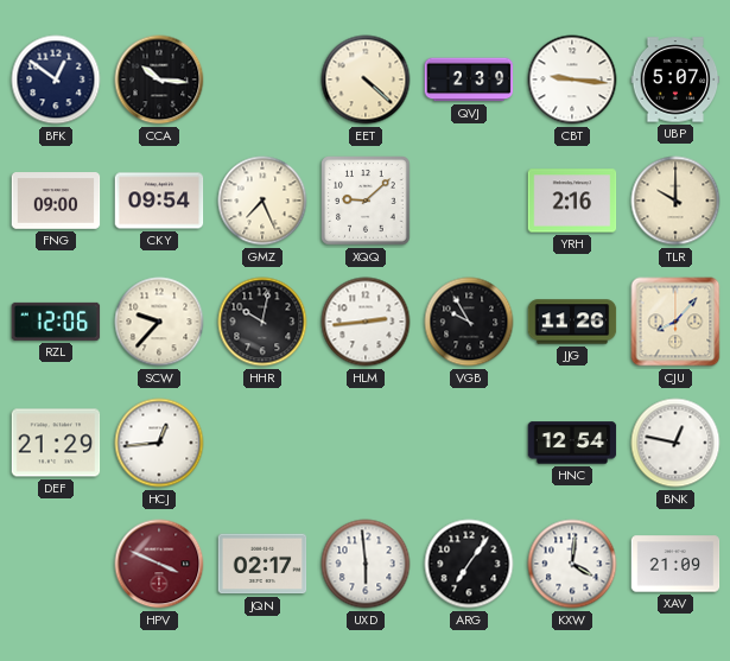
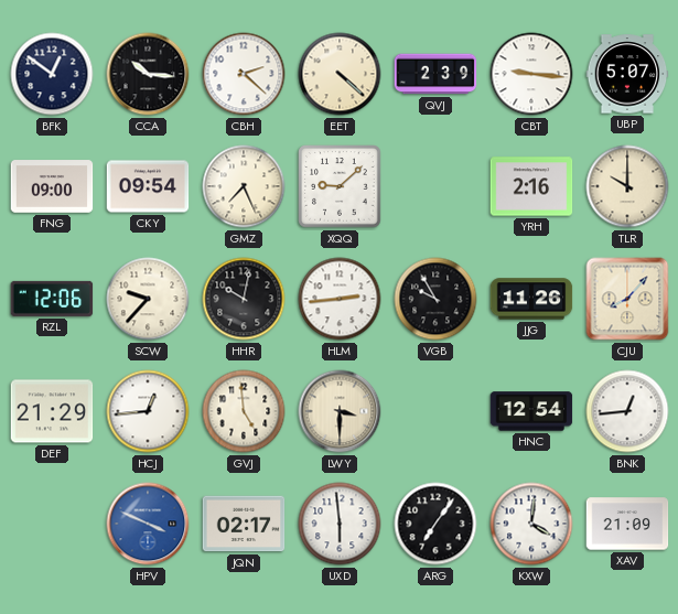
CBH: none -> 2:22
GVJ: none -> 4:59
LWY: none -> 3:30
BNK: 12:47 -> 12:44
HPV dial: burgundy -> blue
